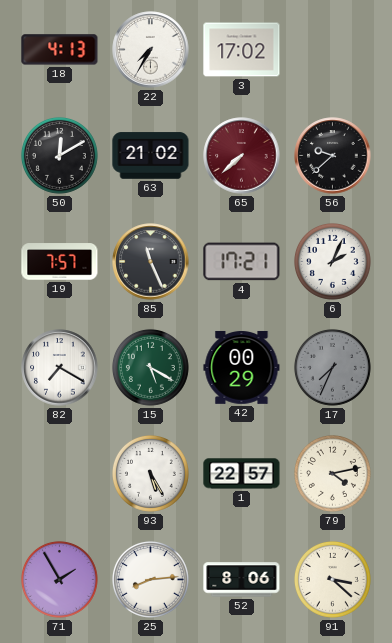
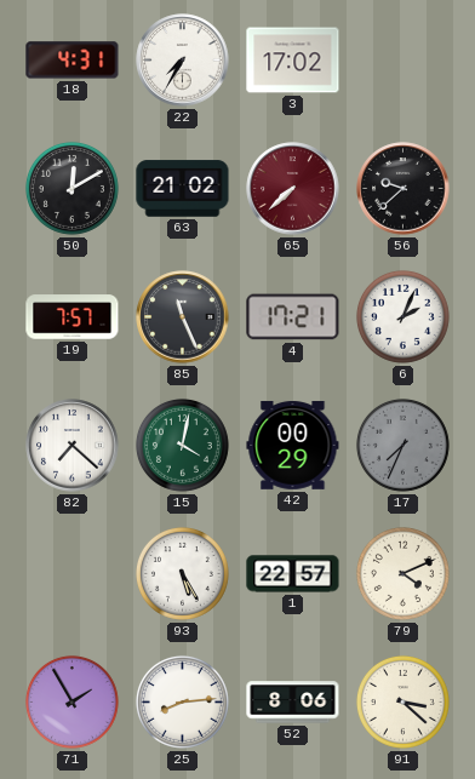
18: 4:13 -> 4:31
82: 7:20 -> 7:22
15: 5:20 -> 4:02
79: 4:13 -> 4:11
